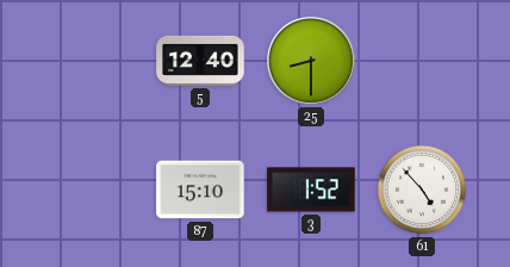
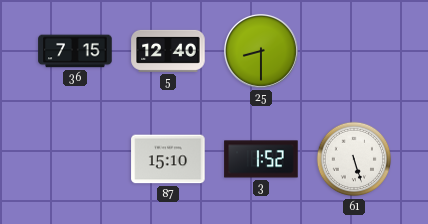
36: none -> 7:15
61: 4:53 -> 5:27
